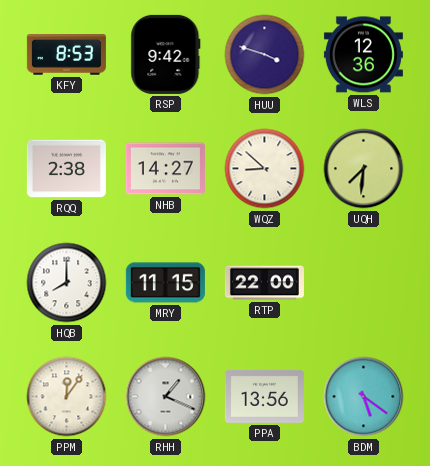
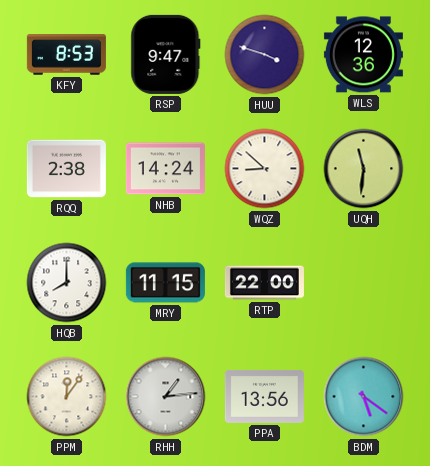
RSP: 9:42 -> 9:47
NHB: 14:27 -> 14:24
UQH: 7:31 -> 11:31
RHH: 1:19 -> 1:14
